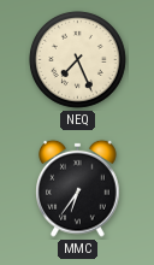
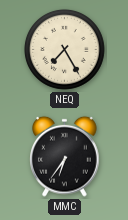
NEQ: 7:26 -> 7:25
